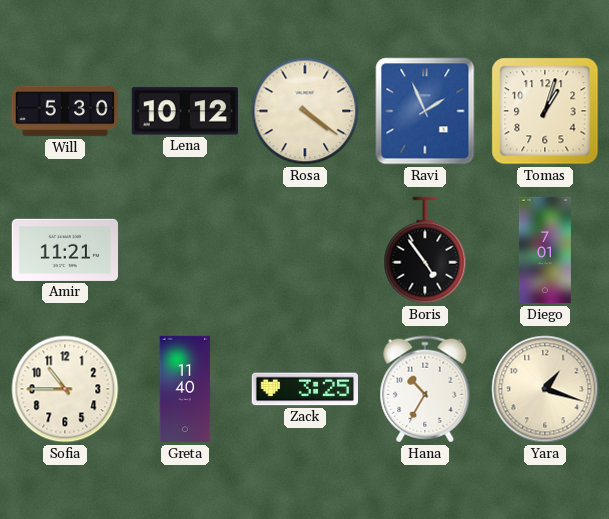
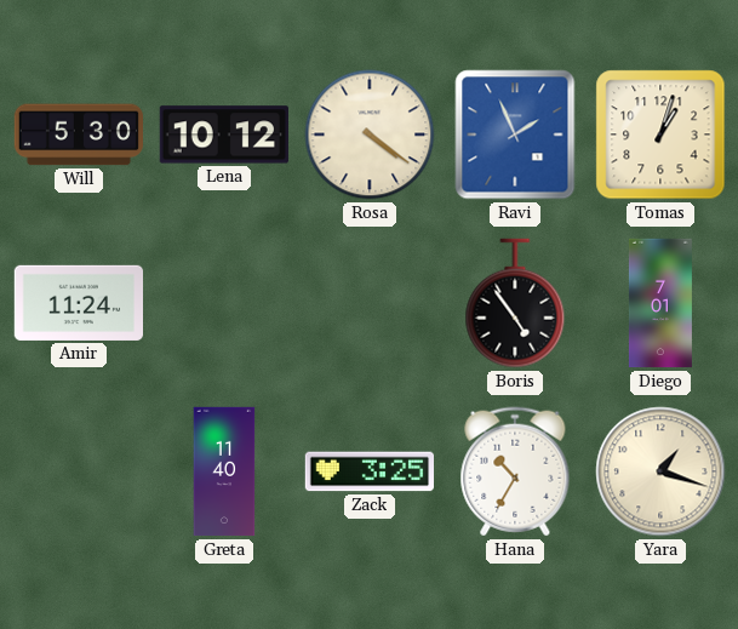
Amir: 11:21 -> 11:24
Sofia: 10:45 -> none
